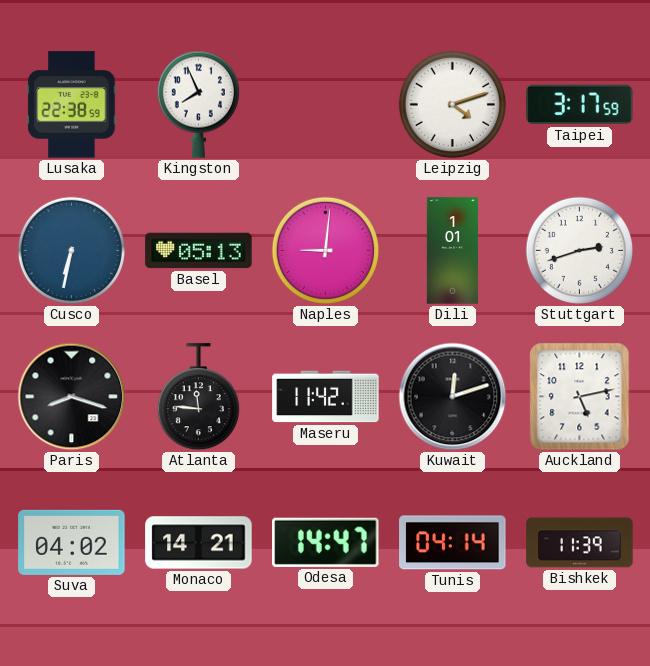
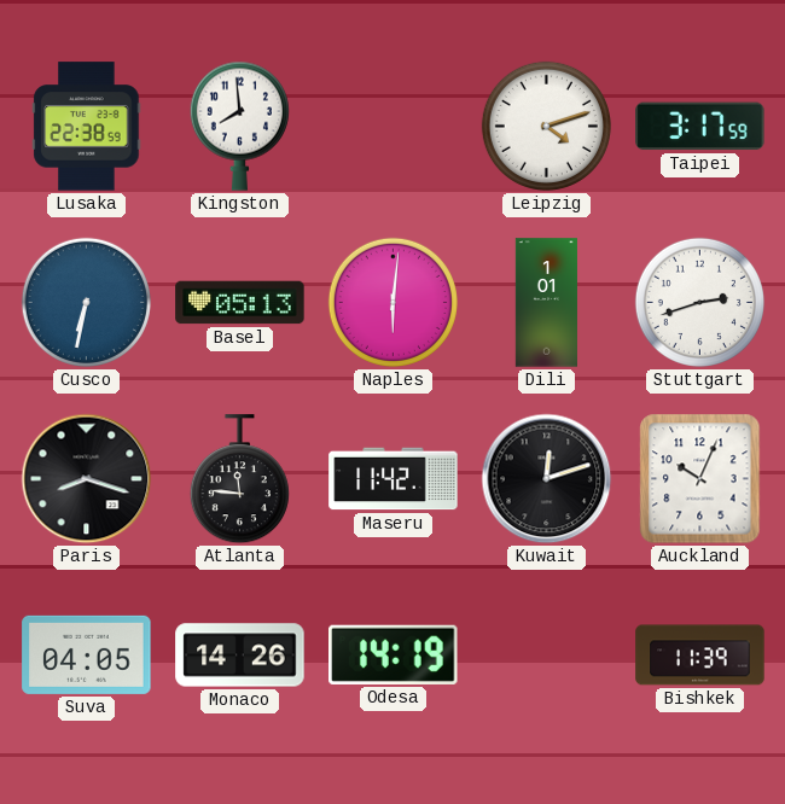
Kingston: 7:56 -> 7:59
Naples: 9:01 -> 6:01
Auckland: 5:13 -> 10:04
Suva: 04:02 -> 04:05
Monaco: 14:21 -> 14:26
Odesa: 14:47 -> 14:19
Tunis: 04:14 -> none
